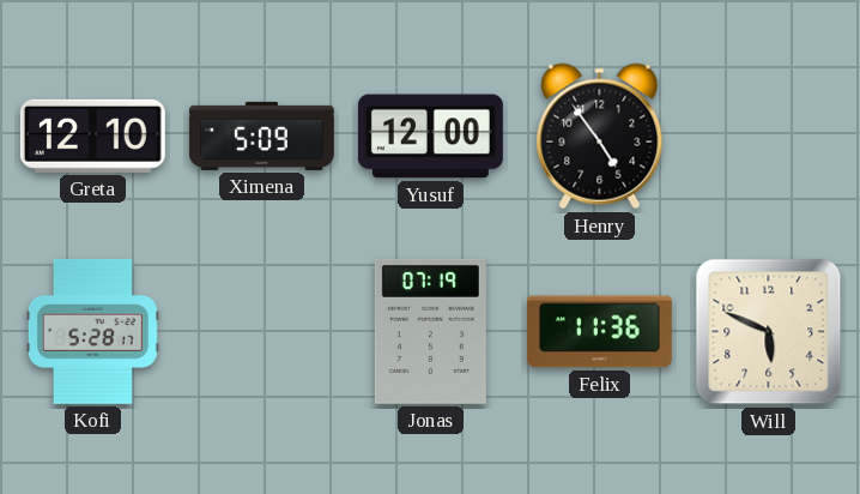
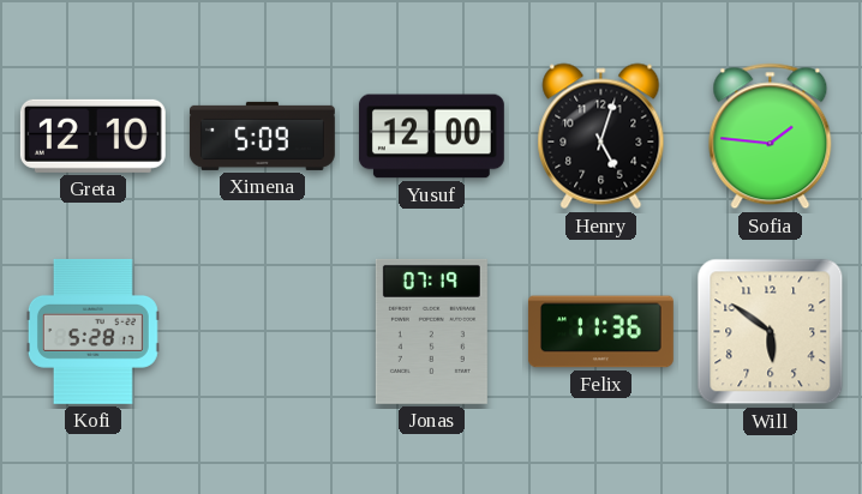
Henry: 4:54 -> 5:03
Sofia: none -> 1:46
Will: 5:49 -> 5:51
